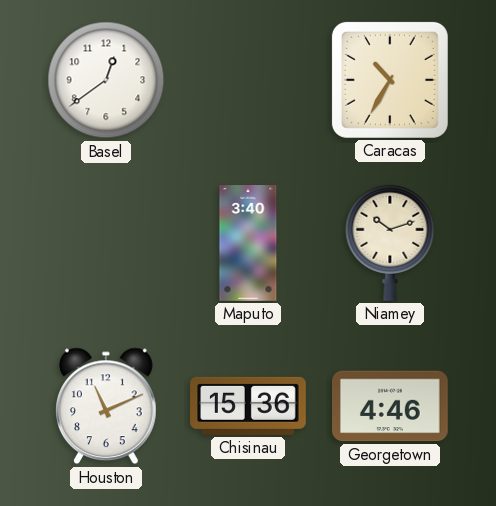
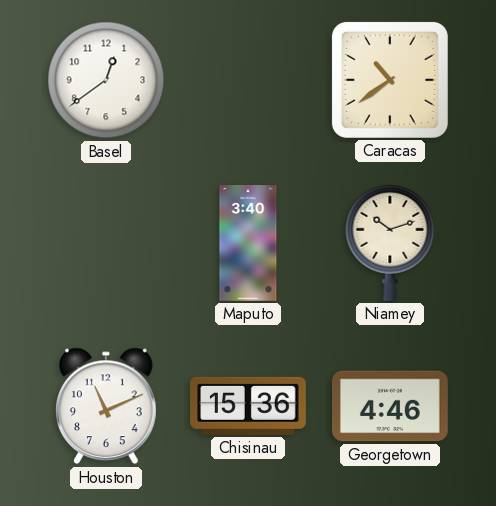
Caracas: 10:35 -> 10:39
